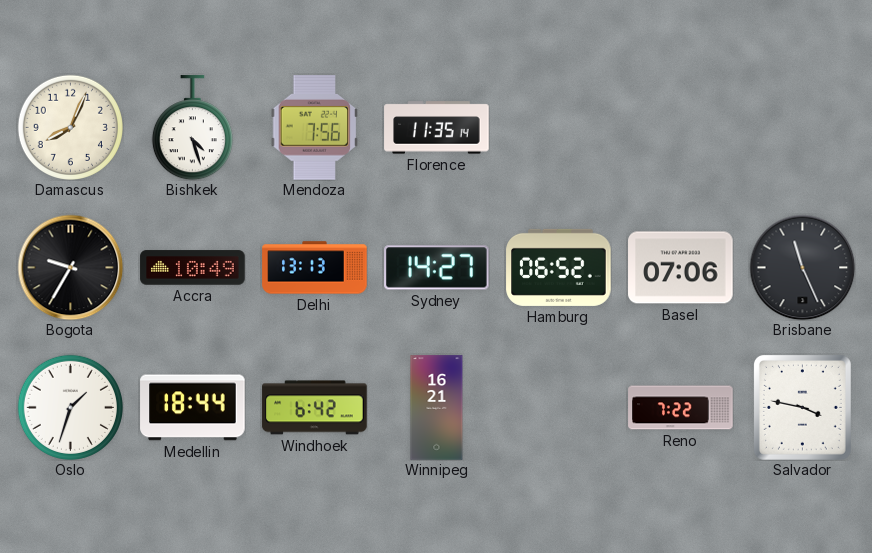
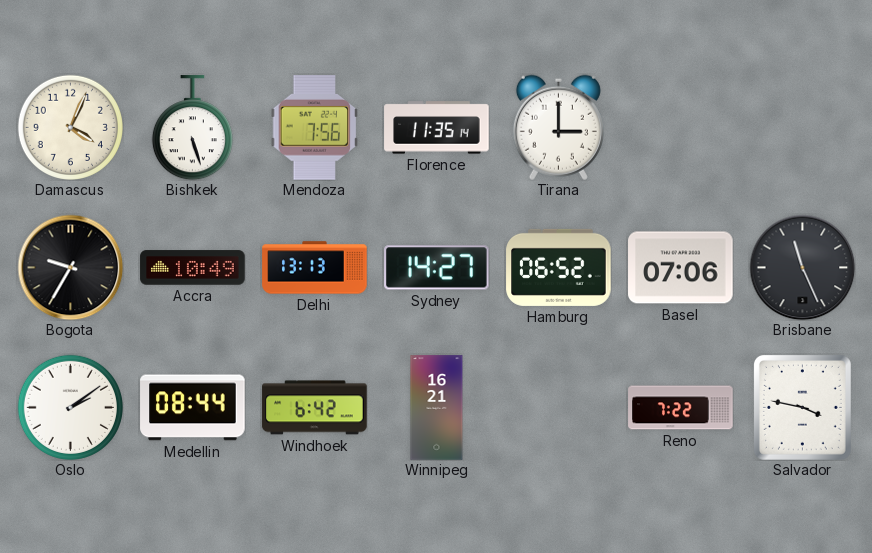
Damascus: 8:04 -> 4:04
Bishkek: 4:27 -> 5:27
Tirana: none -> 3:00
Oslo: 1:33 -> 2:09
Medellin: 18:44 -> 08:44
